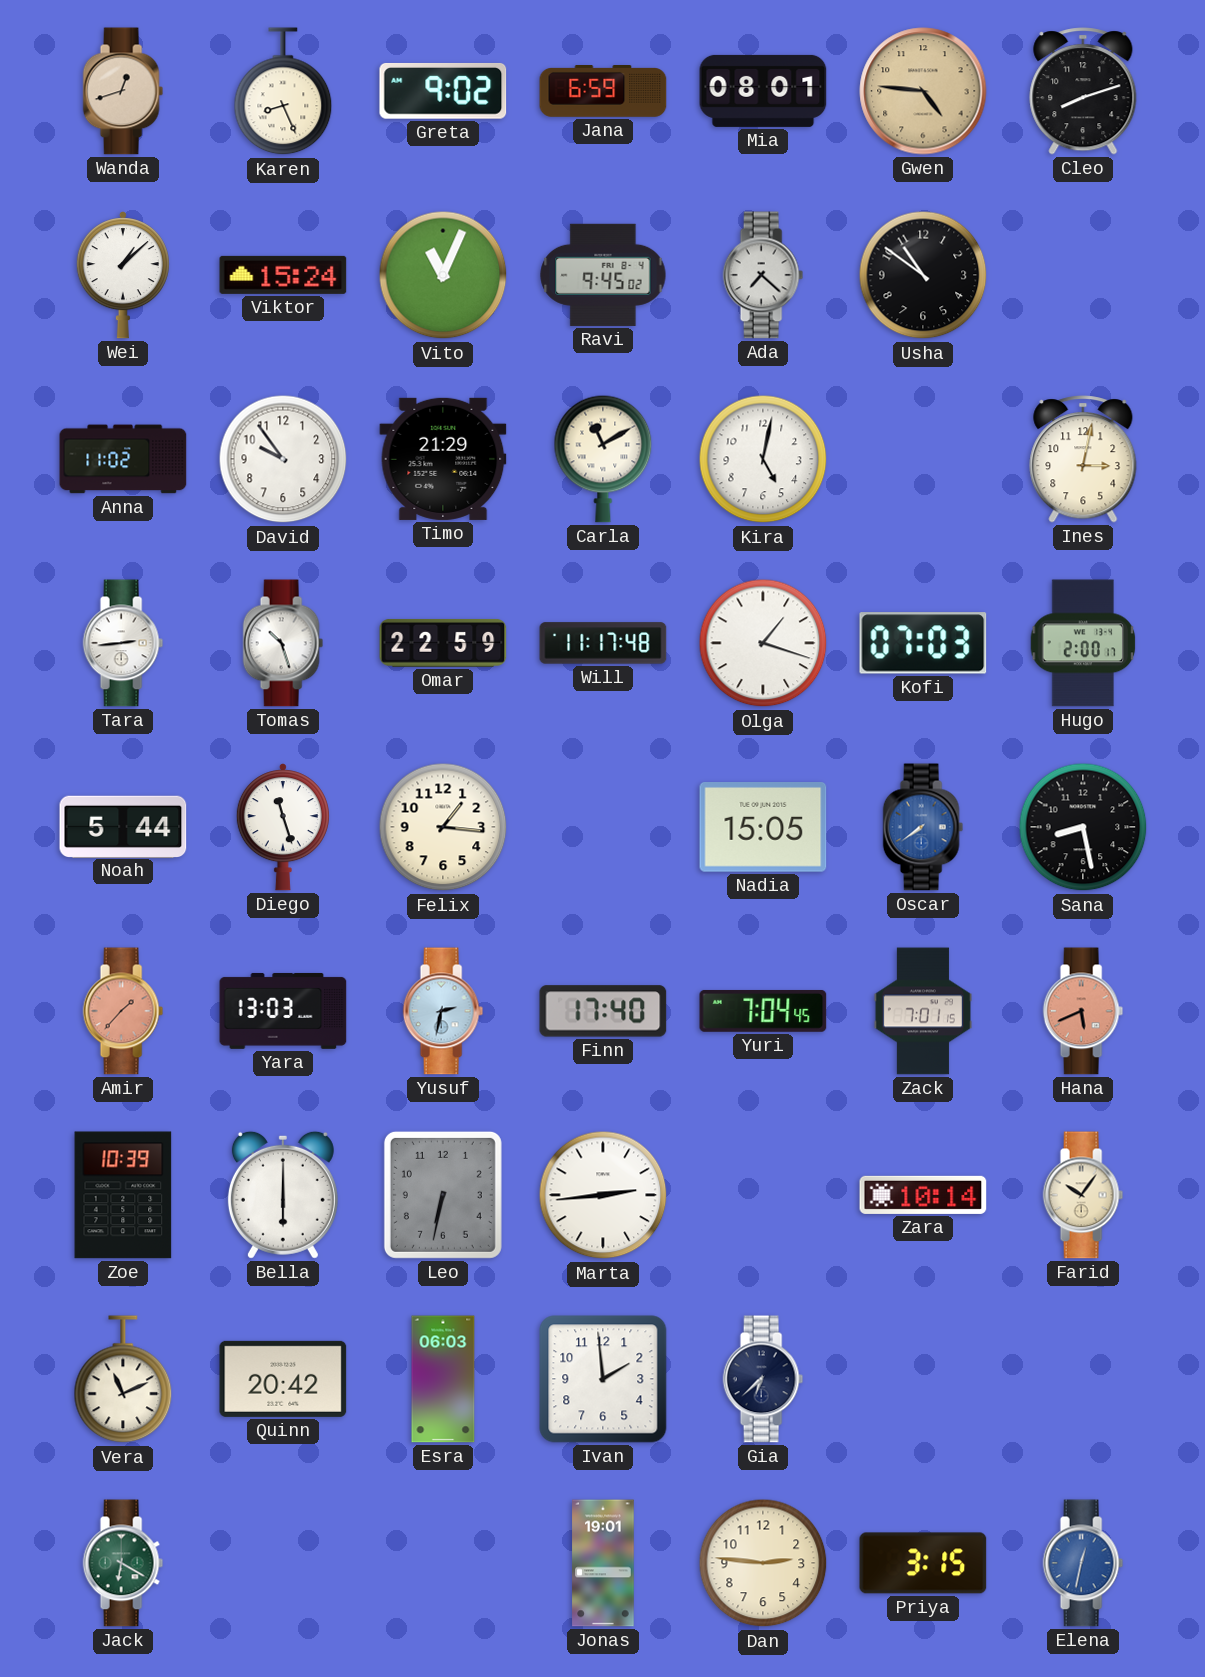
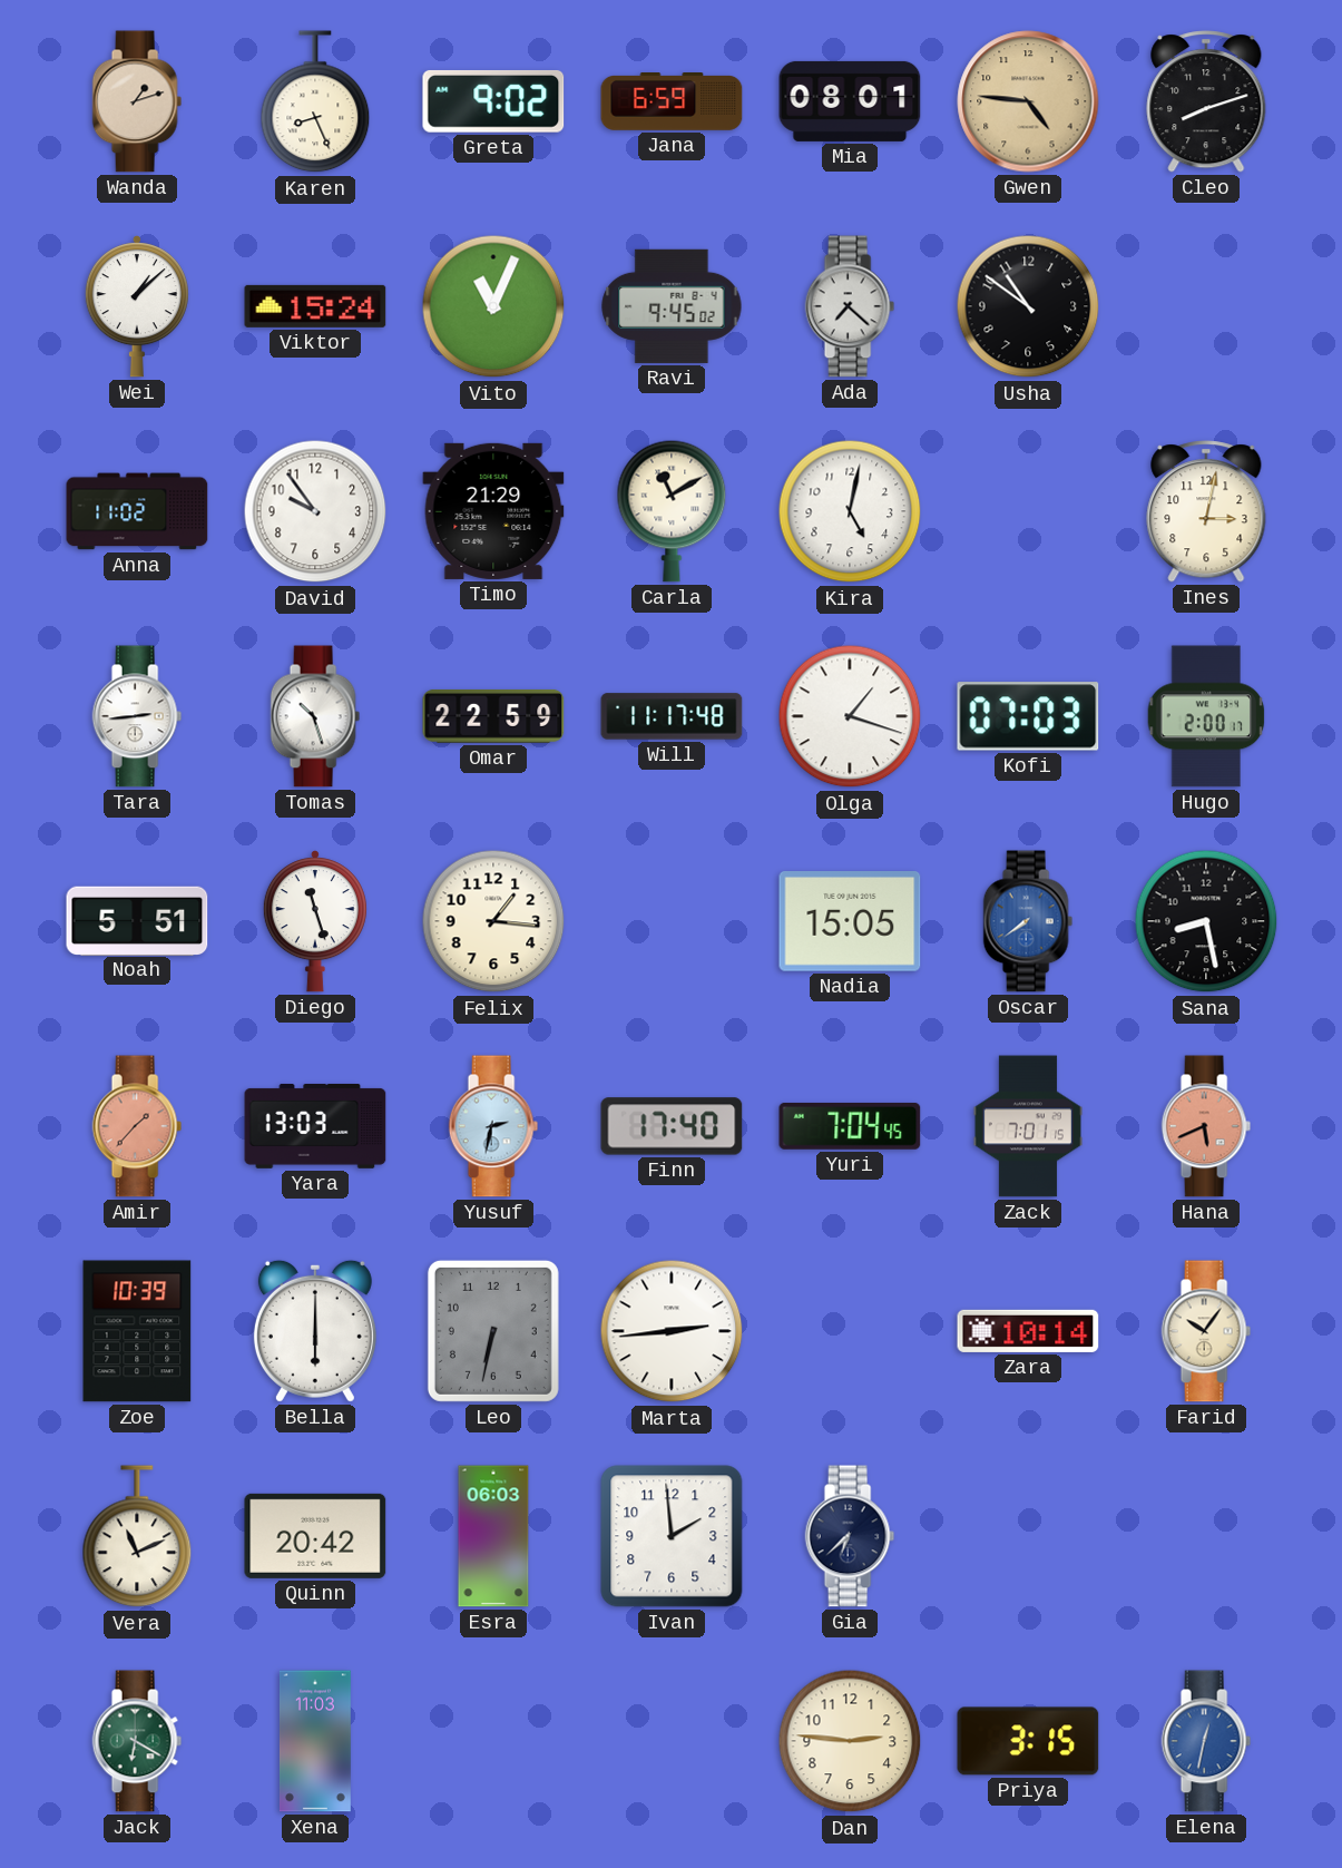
Wanda: 12:42 -> 1:12
Noah: 5:44 -> 5:51
Xena: none -> 11:03
Jonas: 19:01 -> none
